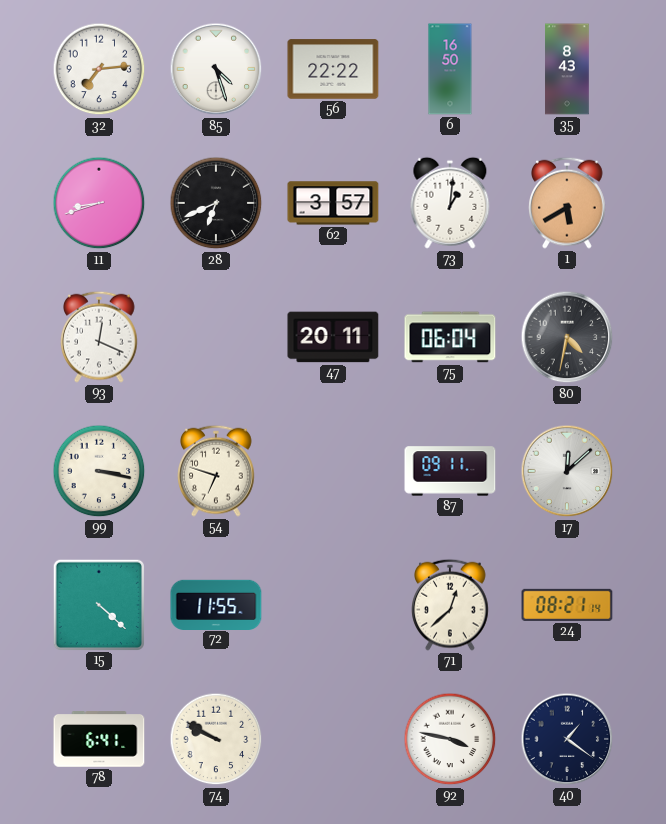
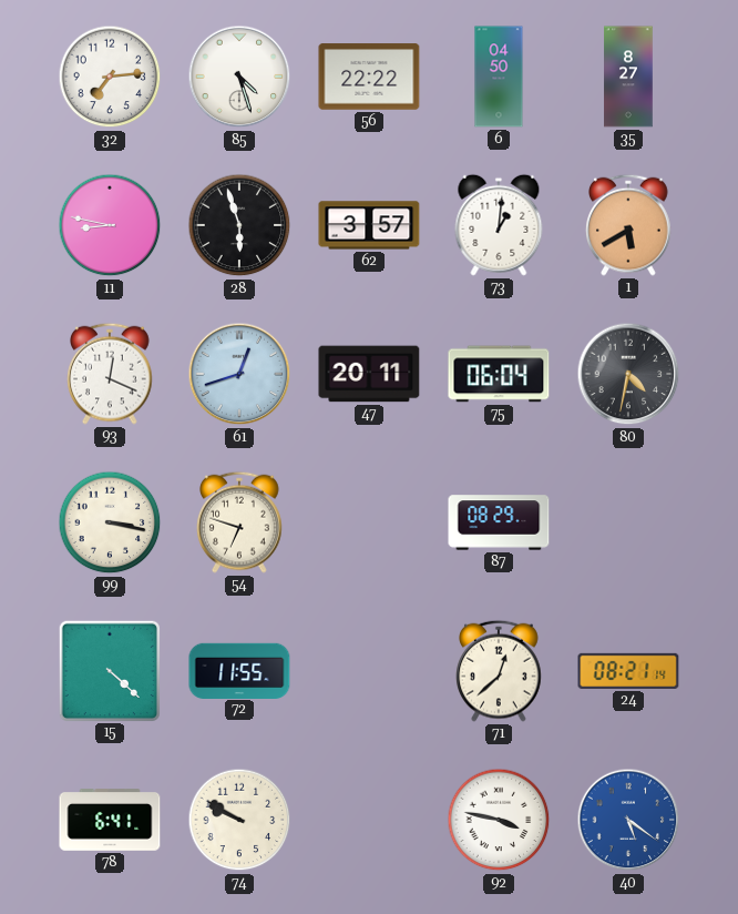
6: 16:50 -> 04:50
35: 8:43 -> 8:27
11: 8:42 -> 8:47
28: 6:41 -> 5:57
61: none -> 12:42
87: 09:11 -> 08:29
17: 12:08 -> none
40: 1:21 -> 5:21
40 dial: navy -> blue
